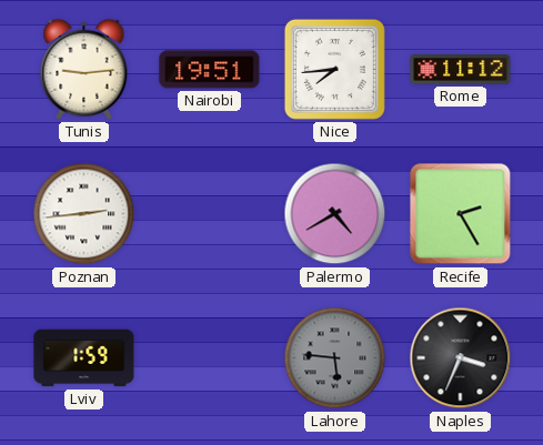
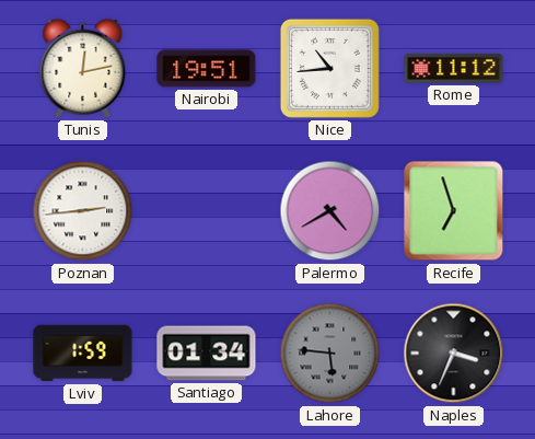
Tunis: 9:14 -> 12:13
Nice: 7:44 -> 10:44
Recife: 2:25 -> 6:57
Santiago: none -> 01:34
